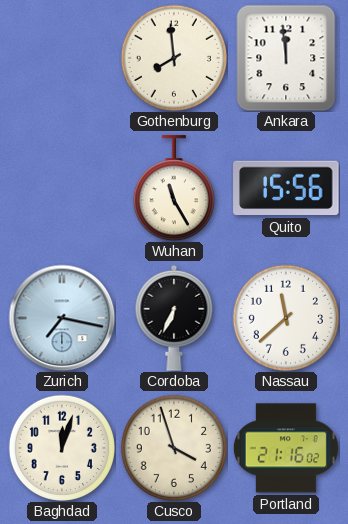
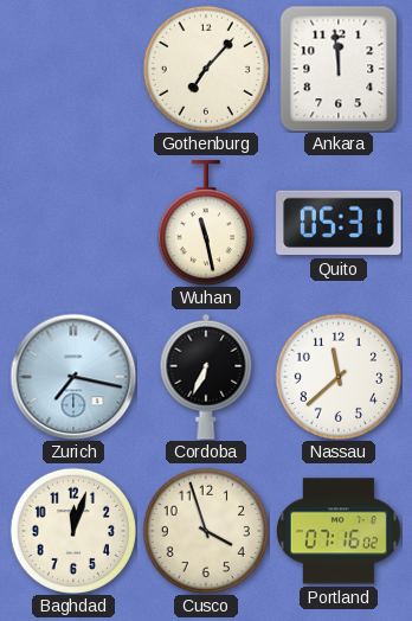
Gothenburg: 7:59 -> 7:07
Wuhan: 11:25 -> 11:28
Quito: 15:56 -> 05:31
Portland: 21:16 -> 07:16
